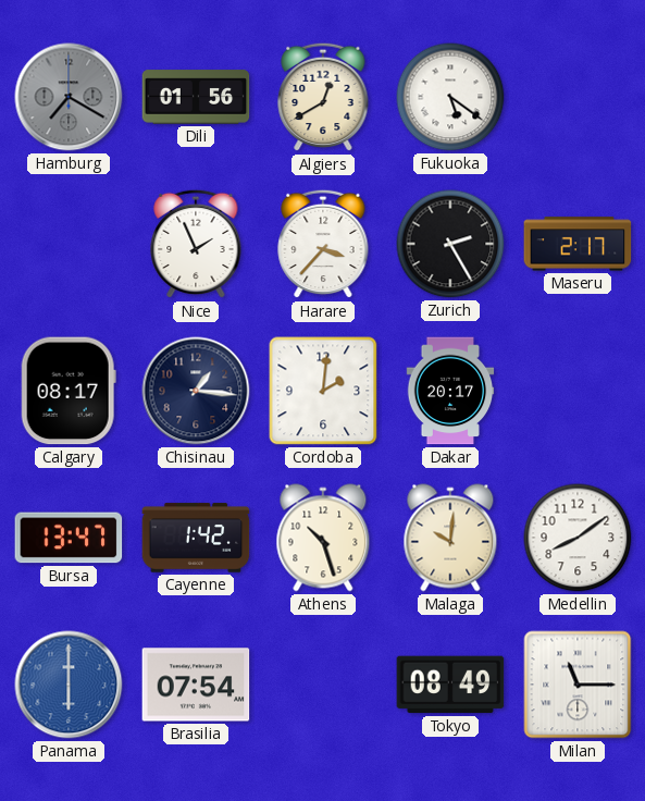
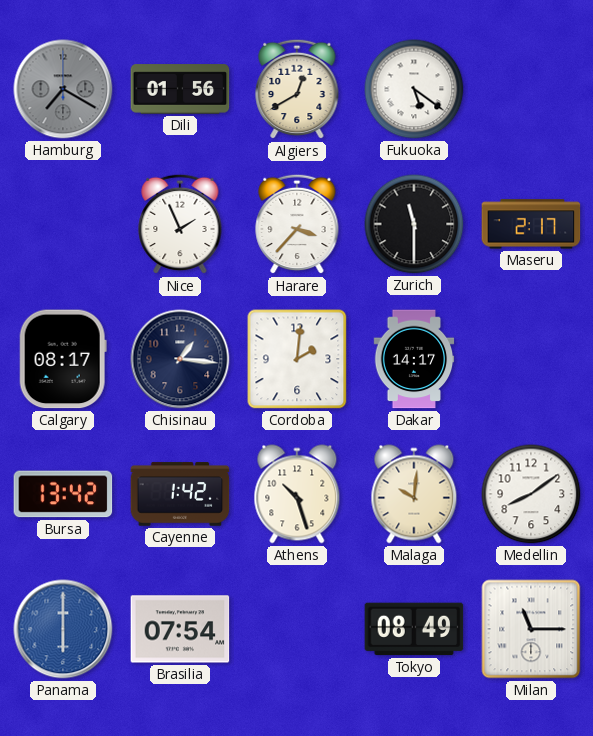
Zurich: 2:25 -> 11:30
Dakar: 20:17 -> 14:17
Bursa: 13:47 -> 13:42
